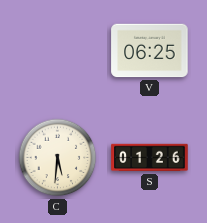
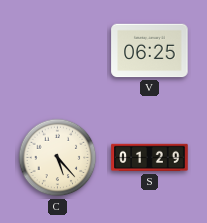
C: 5:31 -> 5:23
S: 01:26 -> 01:29
